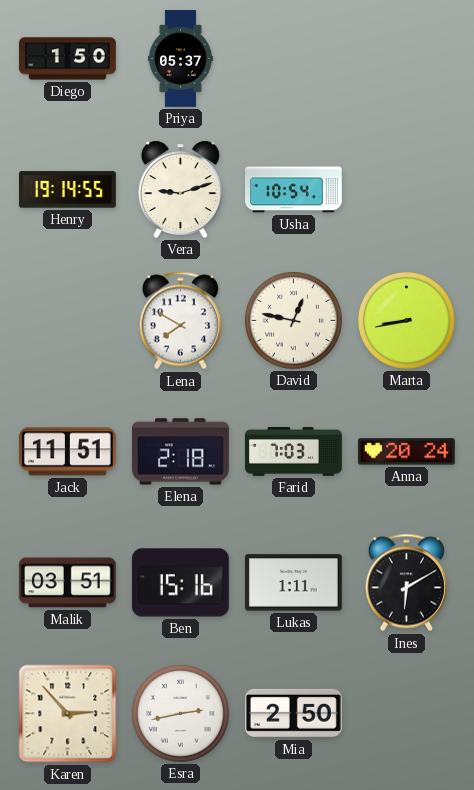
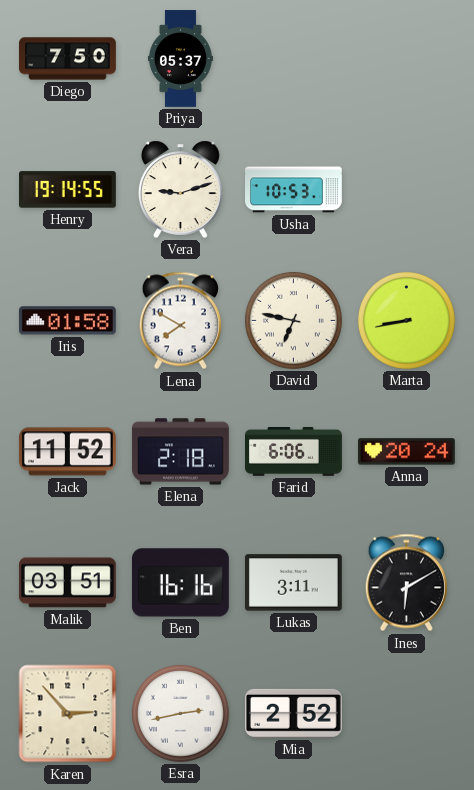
Diego: 1:50 -> 7:50
Usha: 10:54 -> 10:53
Iris: none -> 01:58
David: 12:47 -> 6:47
Jack: 11:51 -> 11:52
Farid: 7:03 -> 6:06
Ben: 15:16 -> 16:16
Lukas: 1:11 -> 3:11
Mia: 2:50 -> 2:52
